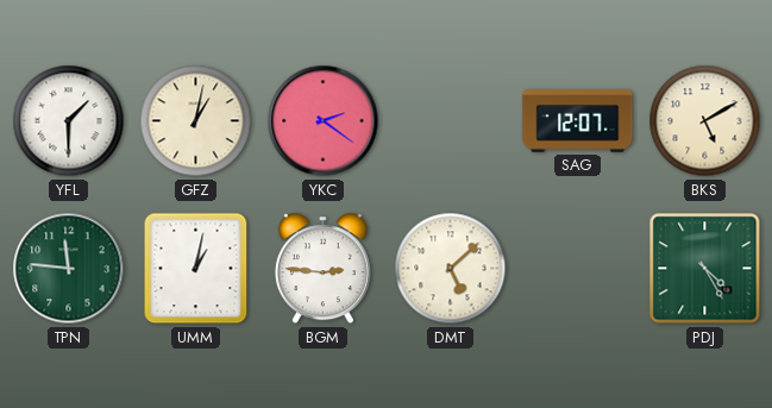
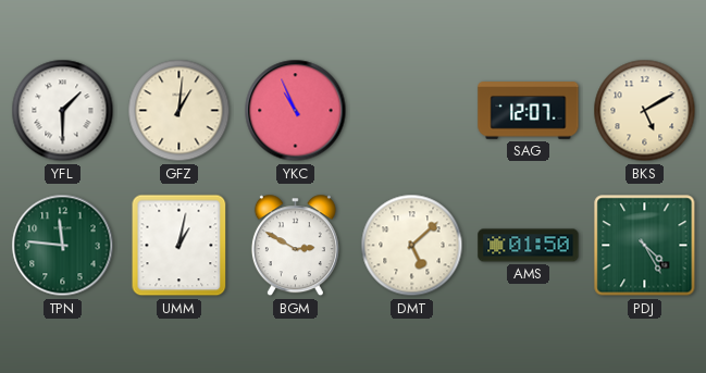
GFZ: 1:02 -> 1:01
YKC: 2:21 -> 10:56
BGM: 2:46 -> 2:50
AMS: none -> 01:50
